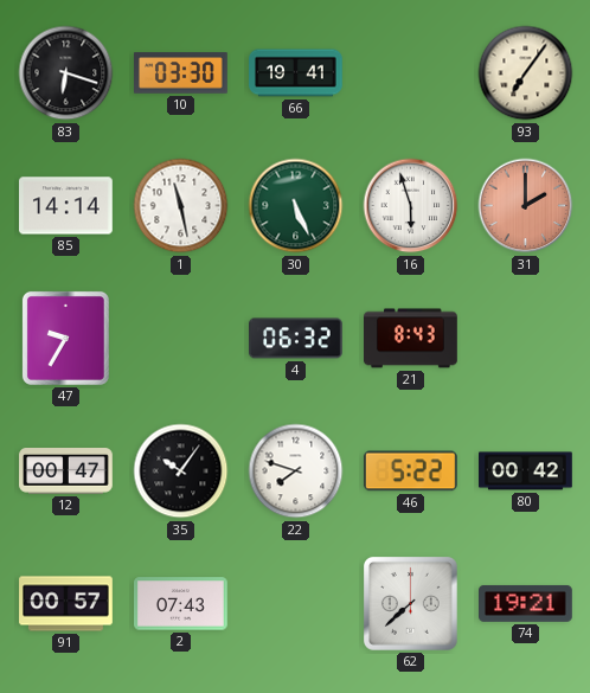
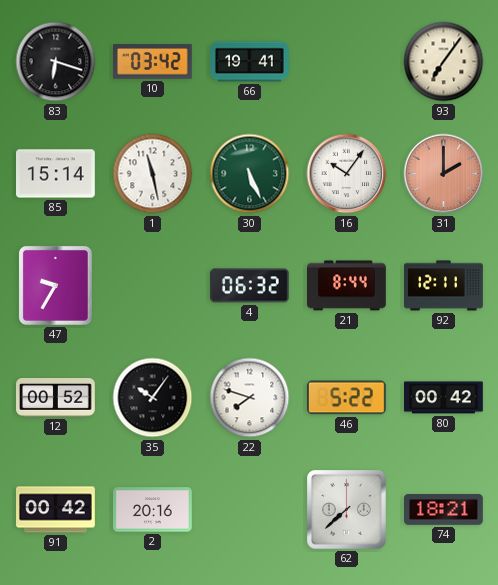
10: 03:30 -> 03:42
85: 14:14 -> 15:14
16: 5:57 -> 10:06
21: 8:43 -> 8:44
92: none -> 12:11
12: 00:47 -> 00:52
91: 00:57 -> 00:42
2: 07:43 -> 20:16
74: 19:21 -> 18:21
